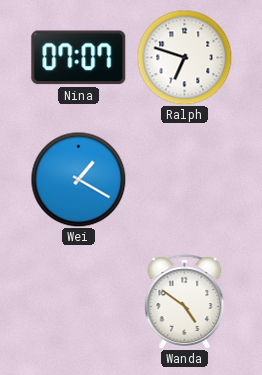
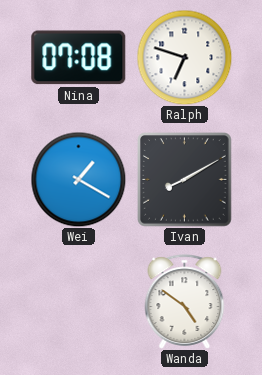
Nina: 07:07 -> 07:08
Ivan: none -> 8:10
